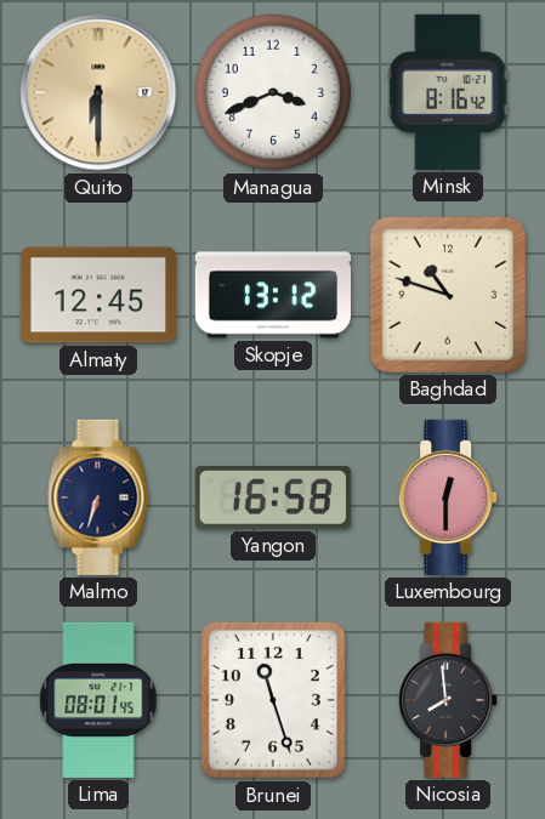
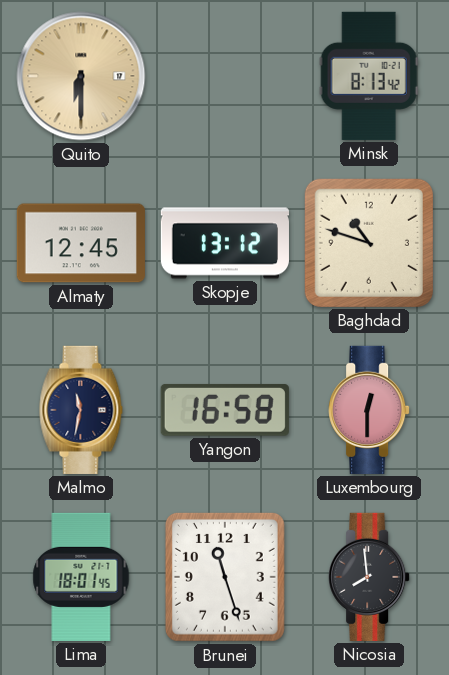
Managua: 3:41 -> none
Minsk: 8:16 -> 8:13
Malmo: 6:33 -> 11:32
Lima: 08:01 -> 18:01
